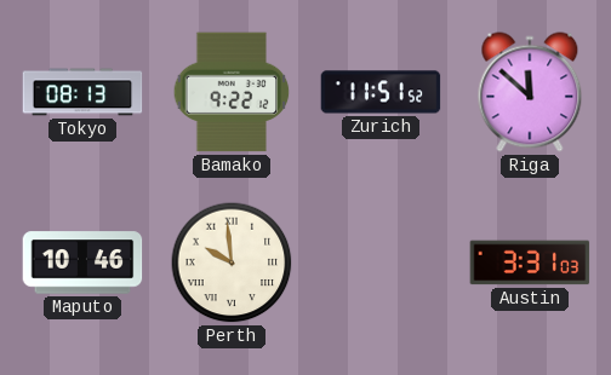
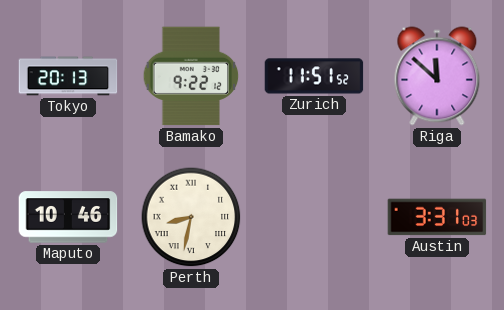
Tokyo: 08:13 -> 20:13
Perth: 9:59 -> 8:32
